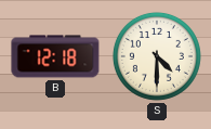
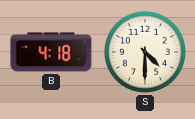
B: 12:18 -> 4:18
